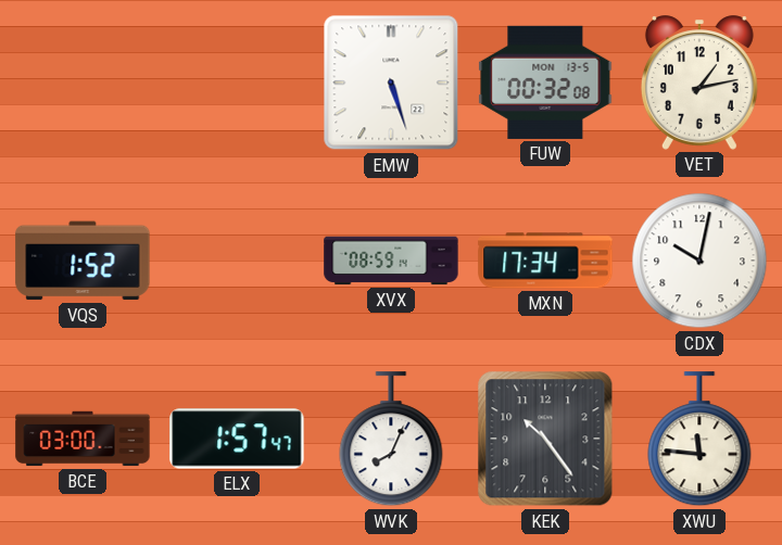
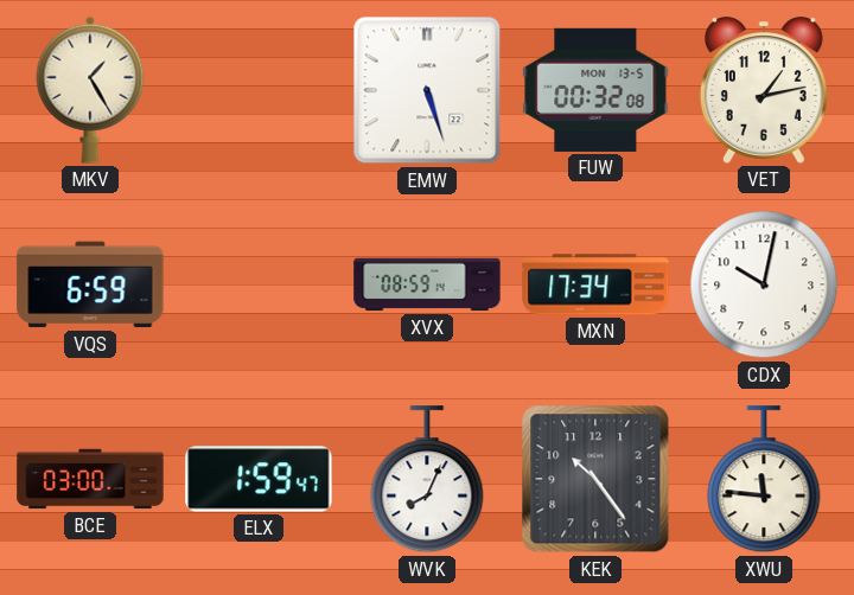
MKV: none -> 1:25
VQS: 1:52 -> 6:59
ELX: 1:57 -> 1:59
